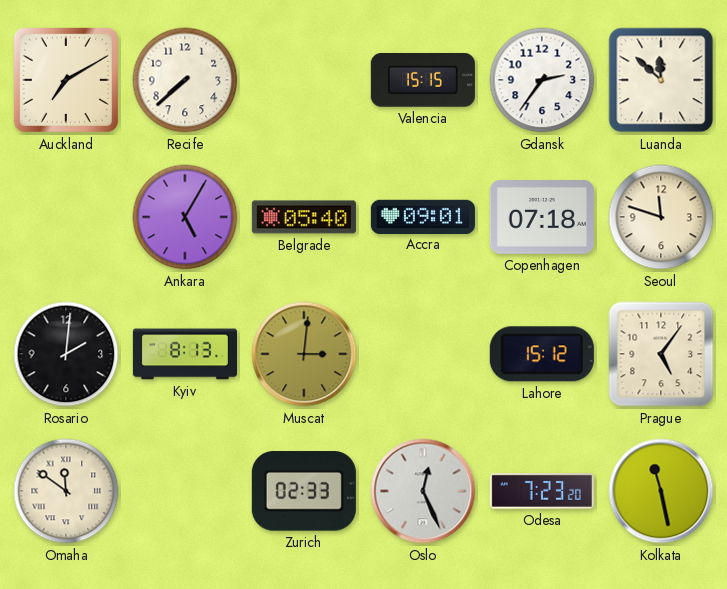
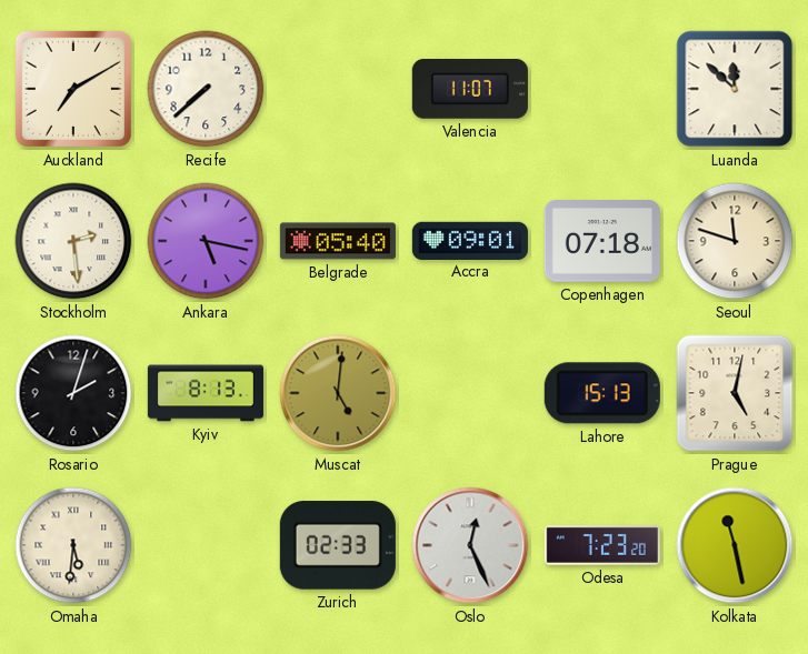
Valencia: 15:15 -> 11:07
Gdansk: 2:36 -> none
Stockholm: none -> 2:29
Ankara: 5:05 -> 5:17
Rosario: 2:01 -> 2:03
Muscat: 3:01 -> 5:01
Lahore: 15:12 -> 15:13
Prague: 5:06 -> 5:02
Omaha: 11:51 -> 5:31
